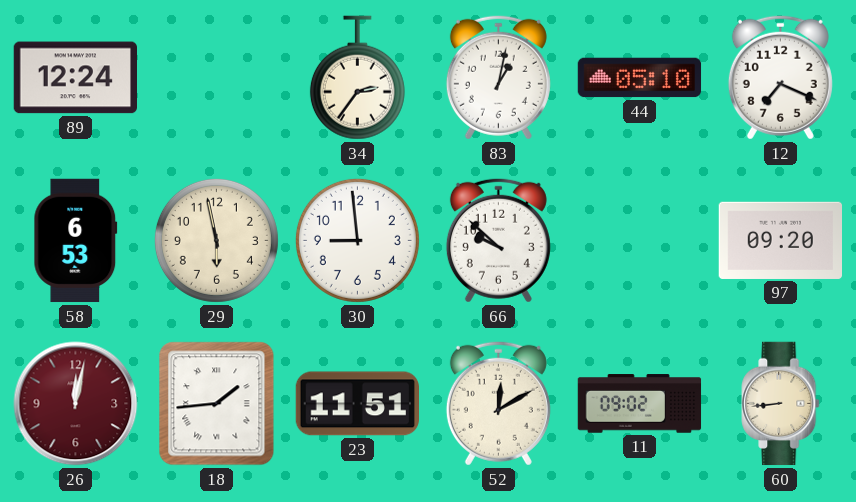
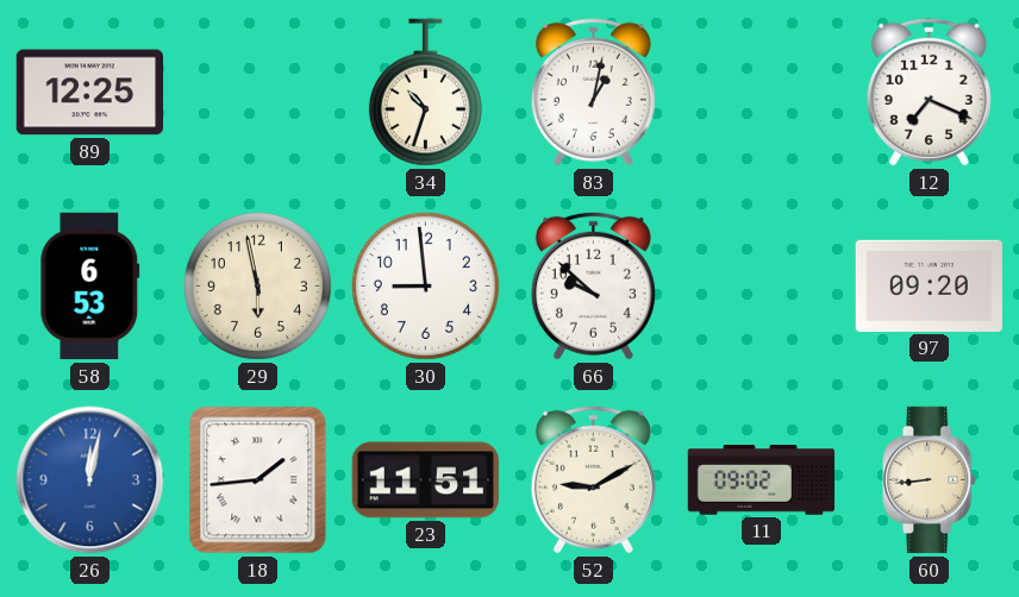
89: 12:24 -> 12:25
34: 2:36 -> 10:33
44: 05:10 -> none
26 dial: burgundy -> blue
52: 12:10 -> 9:10
